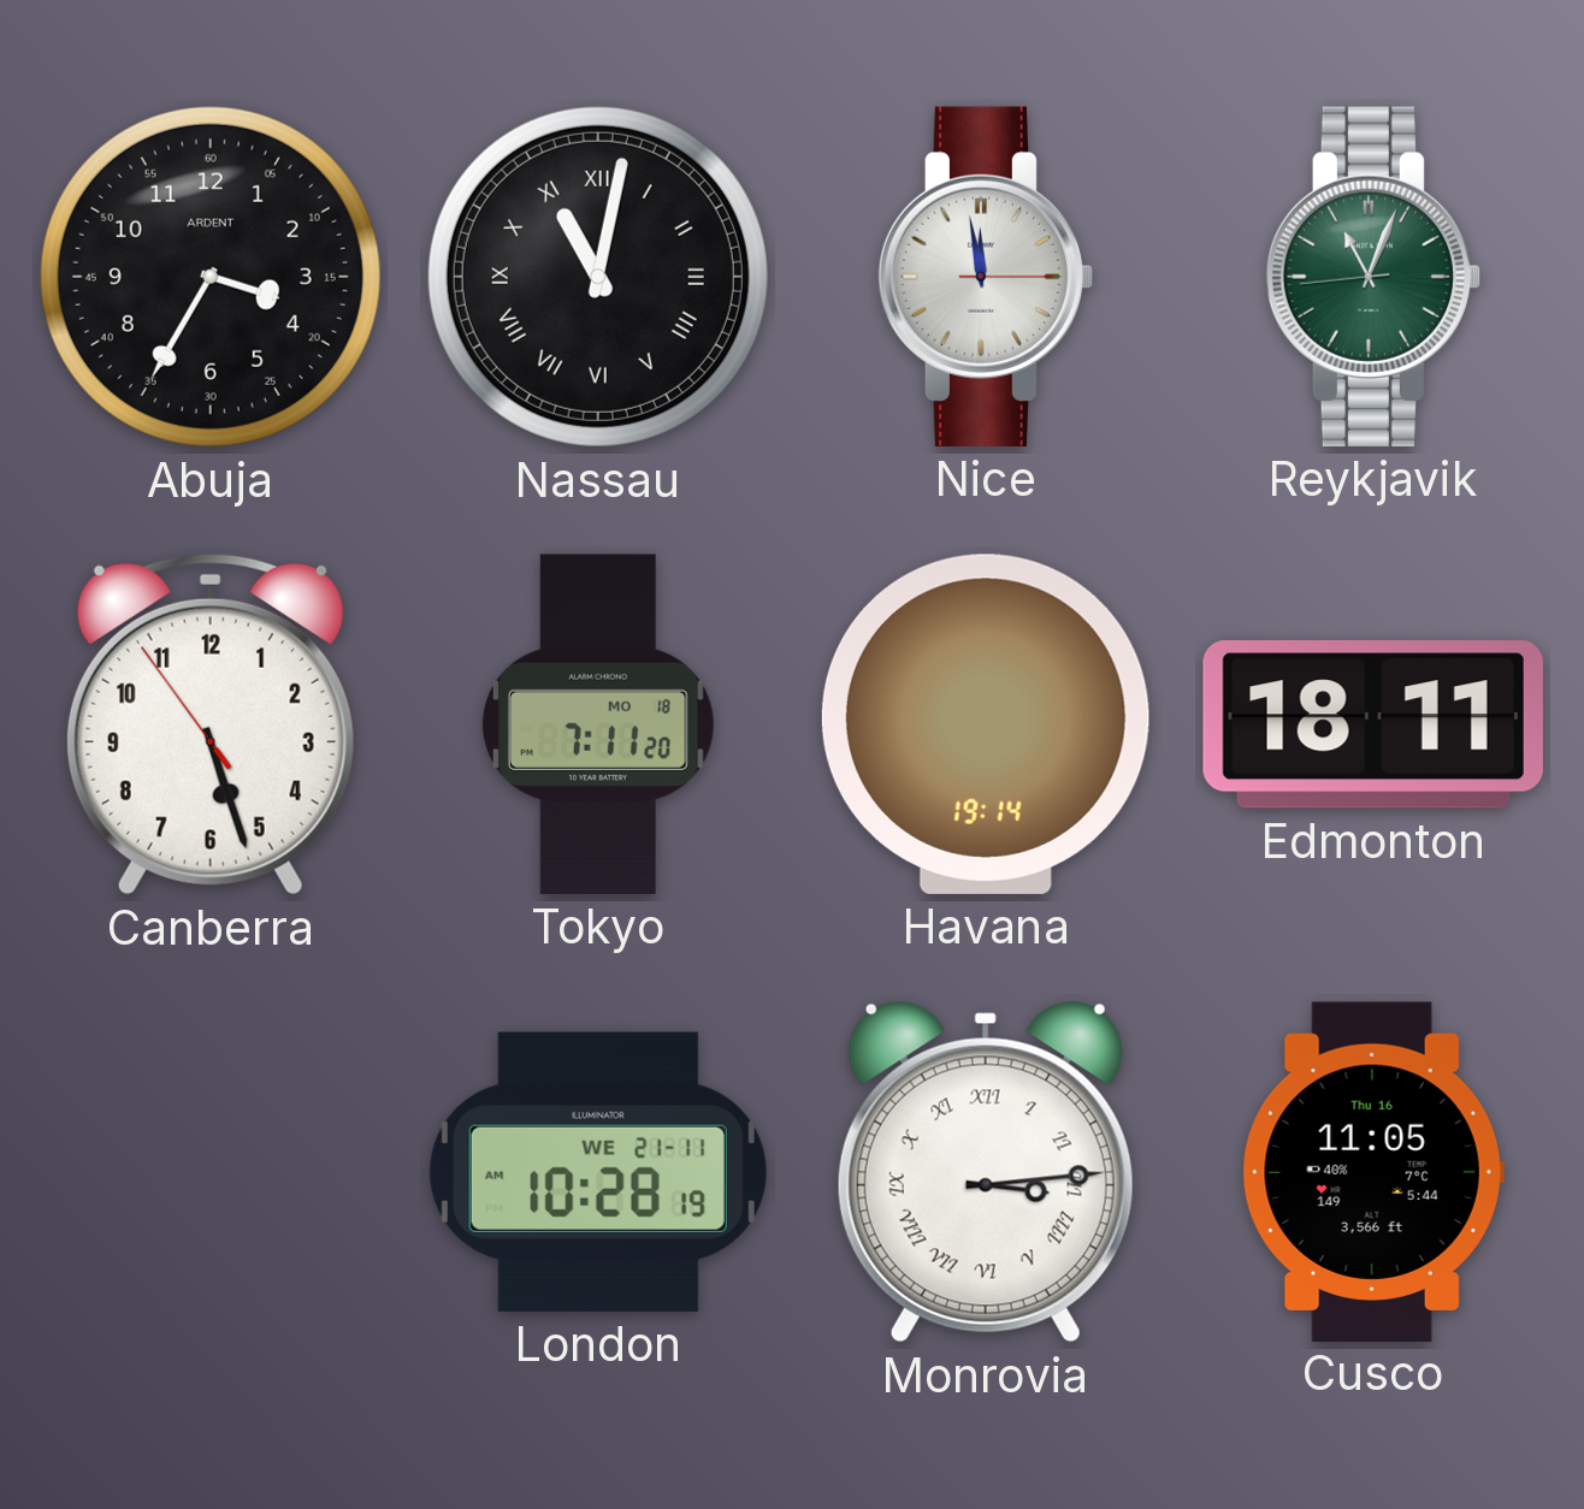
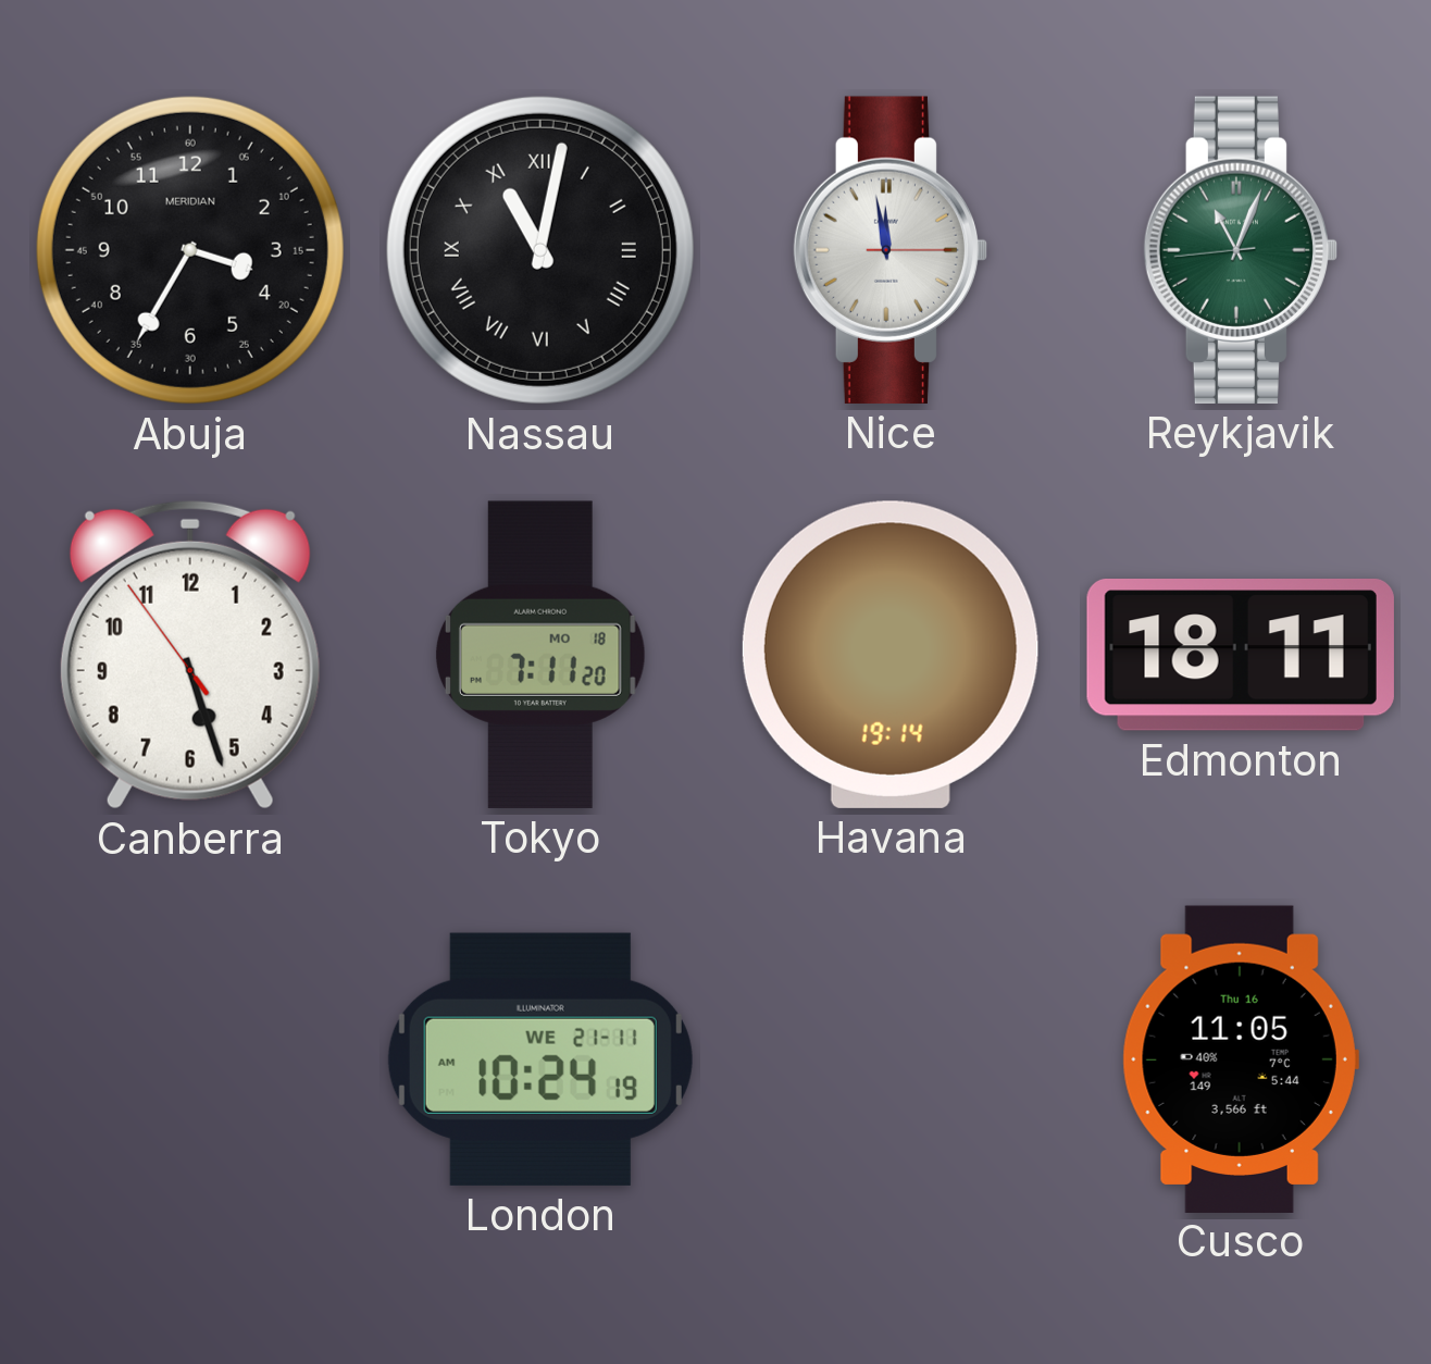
Abuja brand: ARDENT -> MERIDIAN
London: 10:28 -> 10:24
Monrovia: 3:14 -> none
